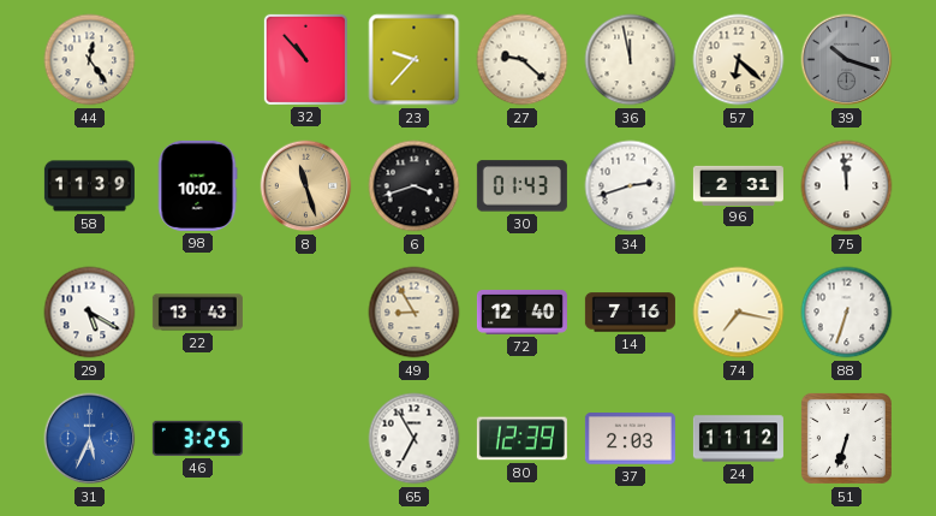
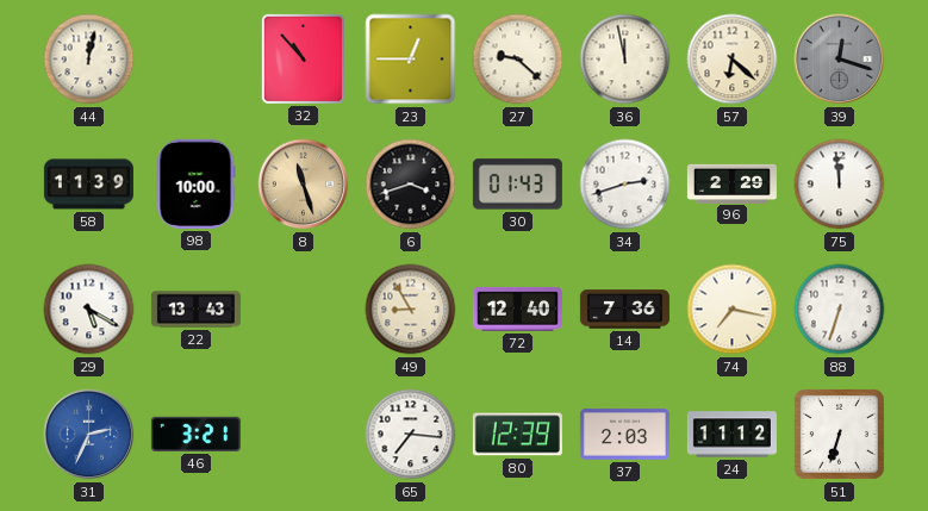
44: 12:24 -> 12:02
23: 9:37 -> 12:45
39: 10:18 -> 12:18
98: 10:02 -> 10:00
96: 2:31 -> 2:29
14: 7:16 -> 7:36
31: 5:34 -> 2:34
46: 3:25 -> 3:21
65: 6:55 -> 7:16
